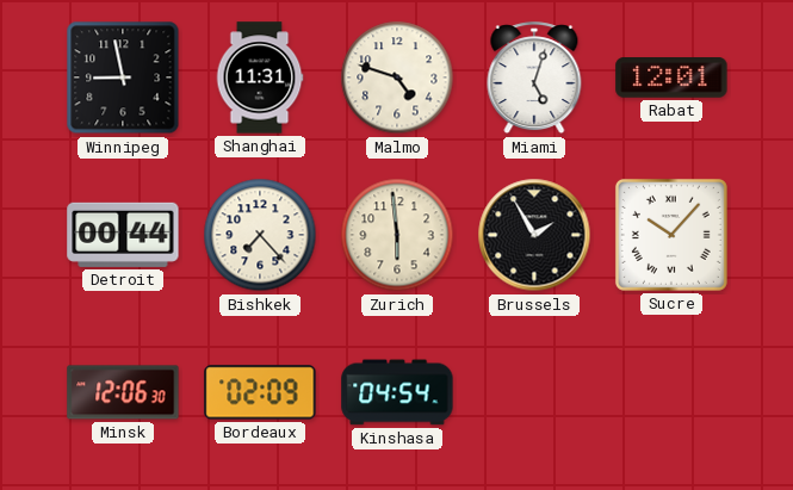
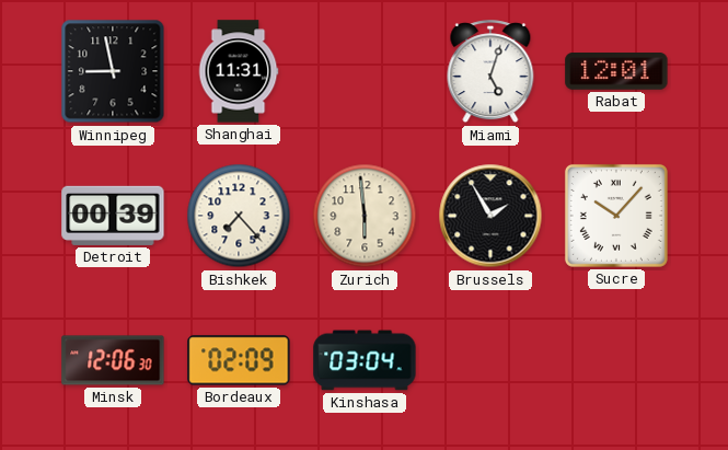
Malmo: 4:48 -> none
Detroit: 00:44 -> 00:39
Kinshasa: 04:54 -> 03:04
